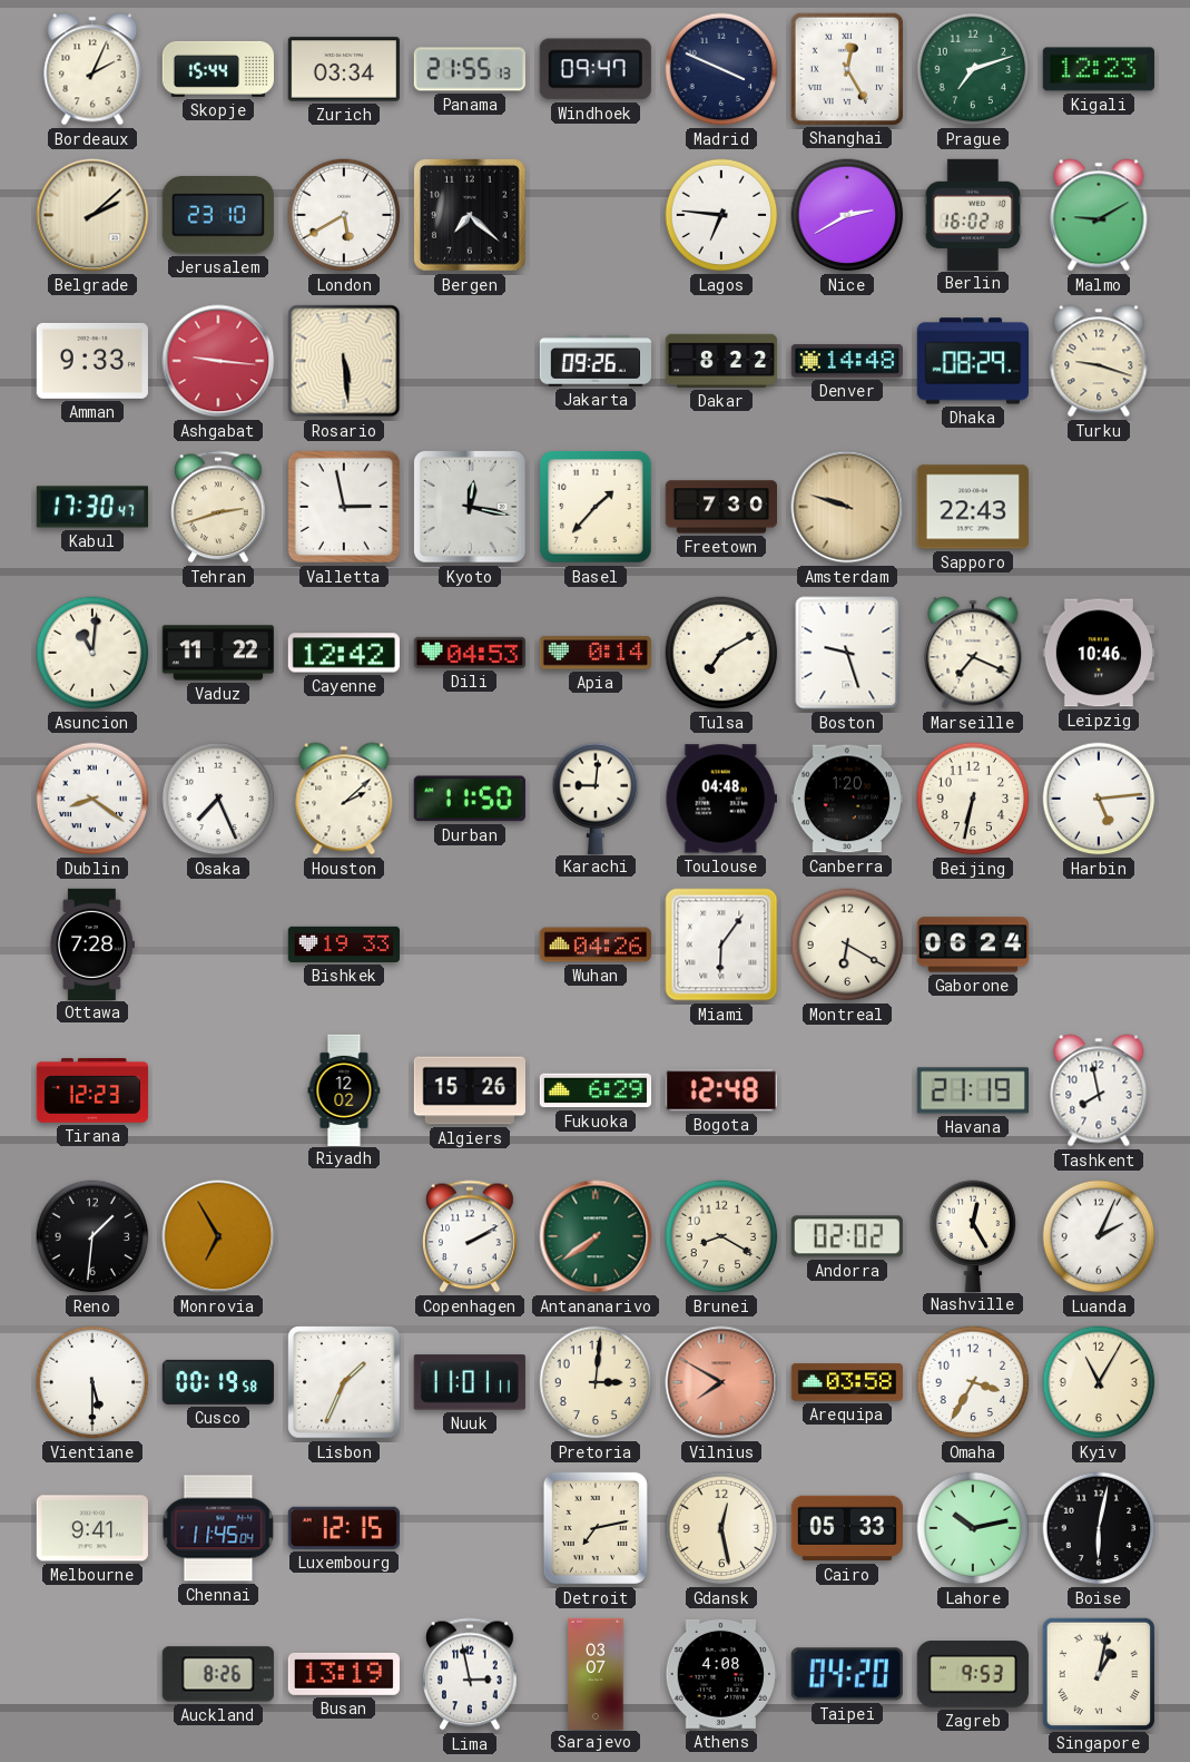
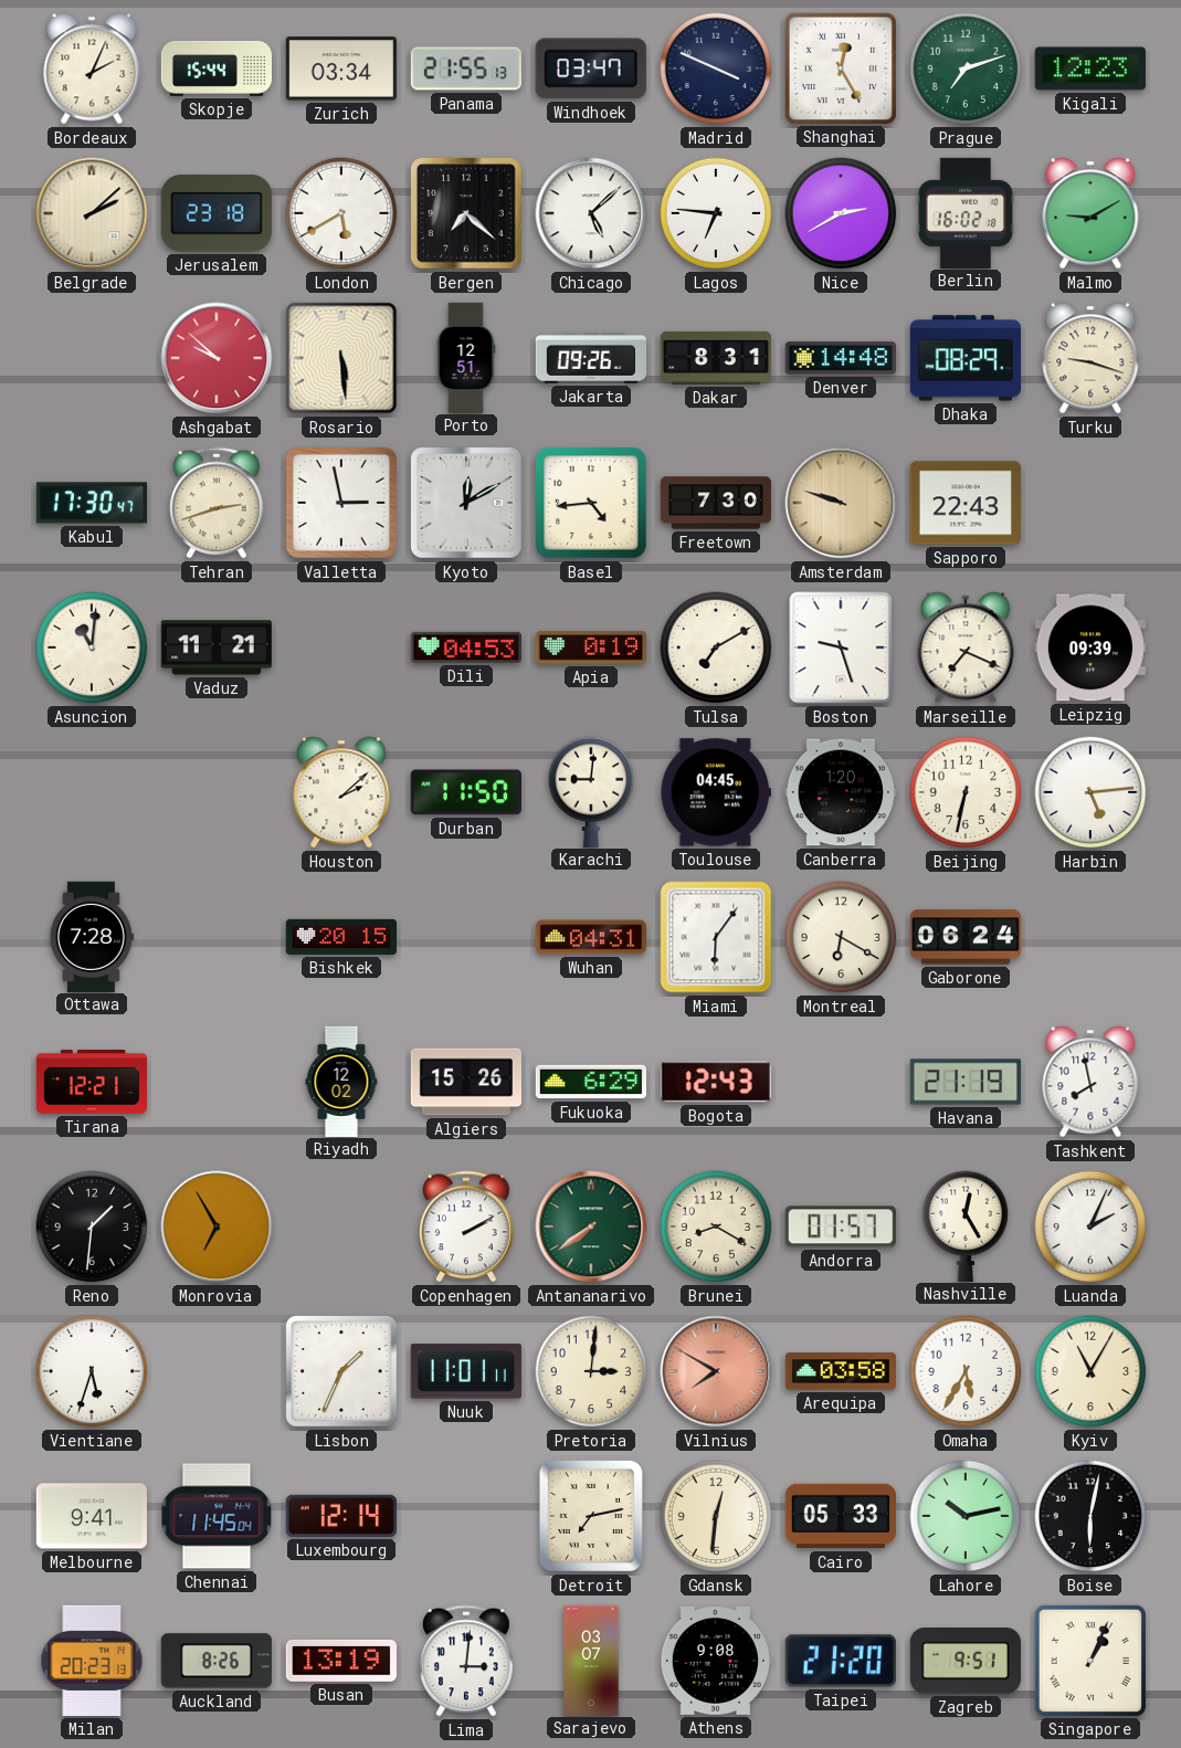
Windhoek: 09:47 -> 03:47
Jerusalem: 23:10 -> 23:18
Chicago: none -> 5:08
Amman: 9:33 -> none
Ashgabat: 9:16 -> 9:52
Porto: none -> 12:51
Dakar: 8:22 -> 8:31
Kyoto: 12:17 -> 12:10
Basel: 1:37 -> 4:44
Vaduz: 11:22 -> 11:21
Cayenne: 12:42 -> none
Apia: 0:14 -> 0:19
Leipzig: 10:46 -> 09:39
Dublin: 8:21 -> none
Osaka: 7:26 -> none
Toulouse: 04:48 -> 04:45
Bishkek: 19:33 -> 20:15
Wuhan: 04:26 -> 04:31
Tirana: 12:23 -> 12:21
Bogota: 12:48 -> 12:43
Andorra: 02:02 -> 01:57
Vientiane: 5:30 -> 5:33
Cusco: 00:19 -> none
Omaha: 3:35 -> 5:35
Luxembourg: 12:15 -> 12:14
Gdansk: 12:28 -> 12:31
Milan: none -> 20:23
Lima: 2:58 -> 3:01
Athens: 4:08 -> 9:08
Taipei: 04:20 -> 21:20
Zagreb: 9:53 -> 9:51
Singapore: 1:02 -> 1:04
